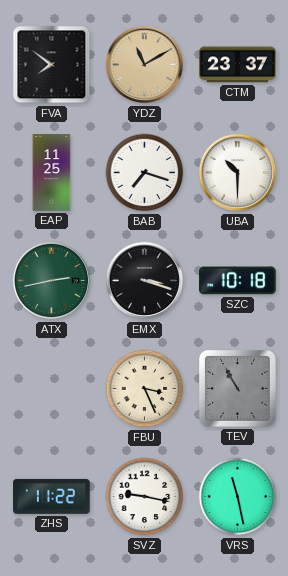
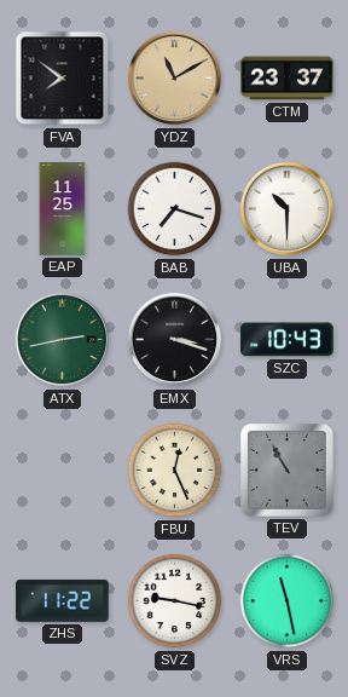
SZC: 10:18 -> 10:43
FBU: 3:26 -> 12:26
